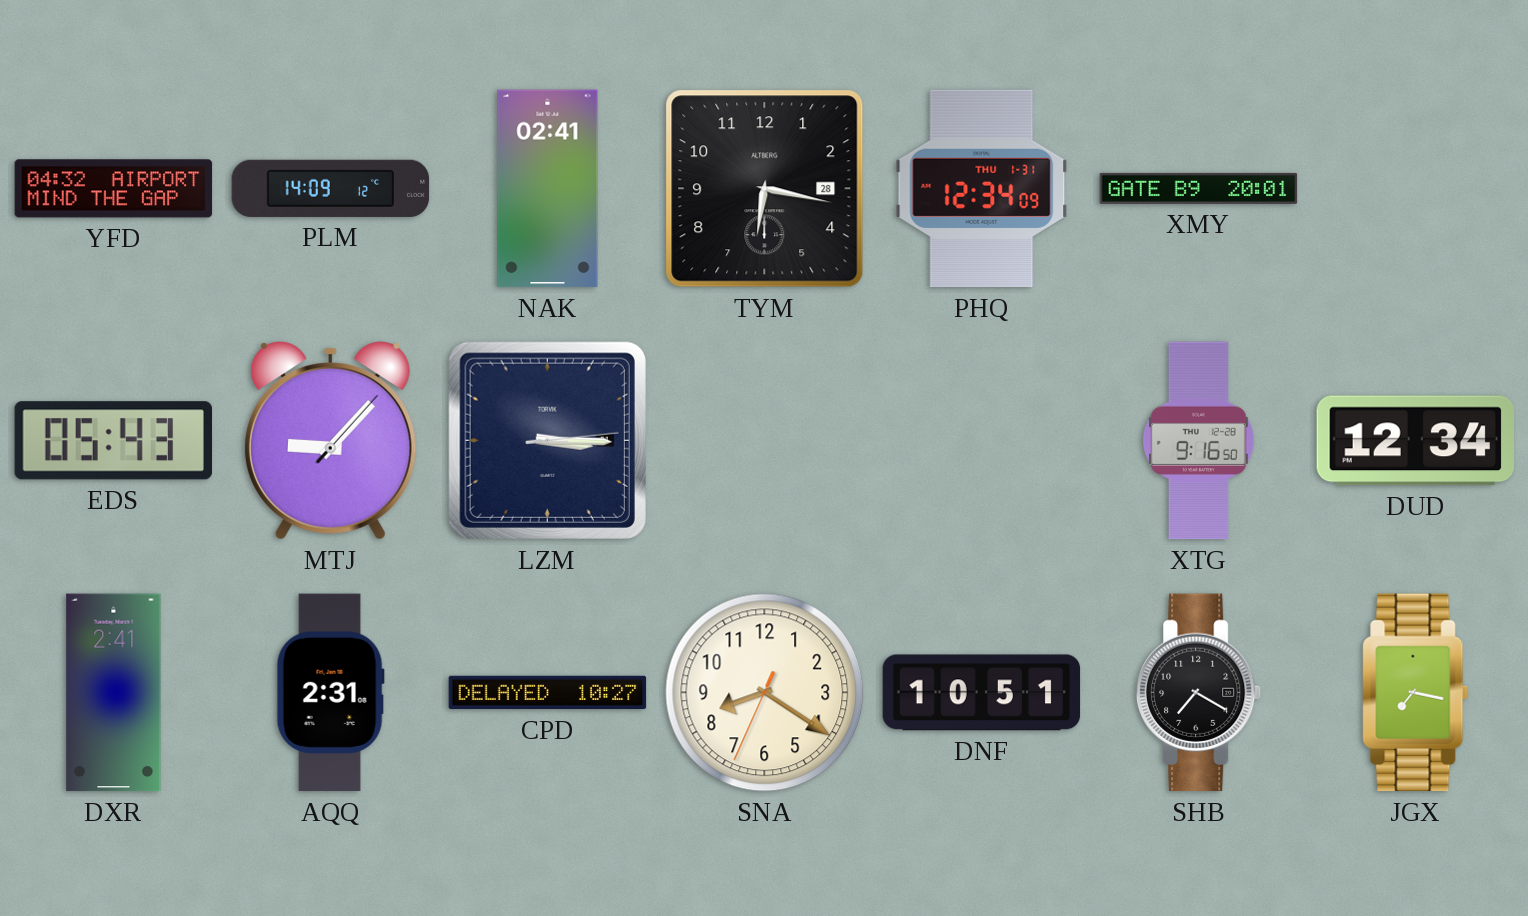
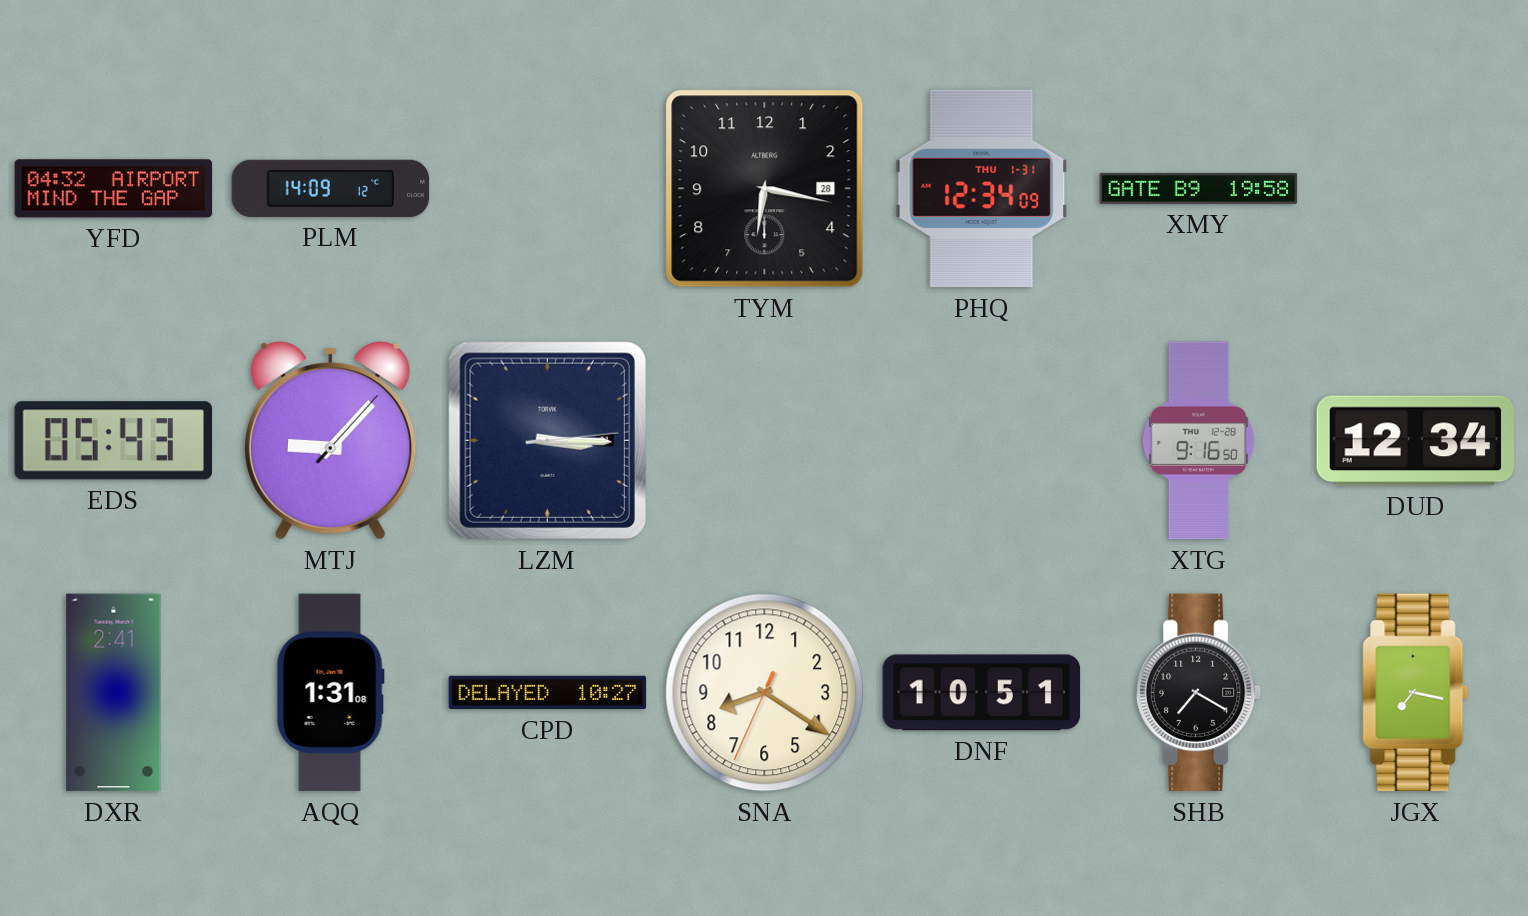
NAK: 02:41 -> none
XMY: 20:01 -> 19:58
AQQ: 2:31 -> 1:31
